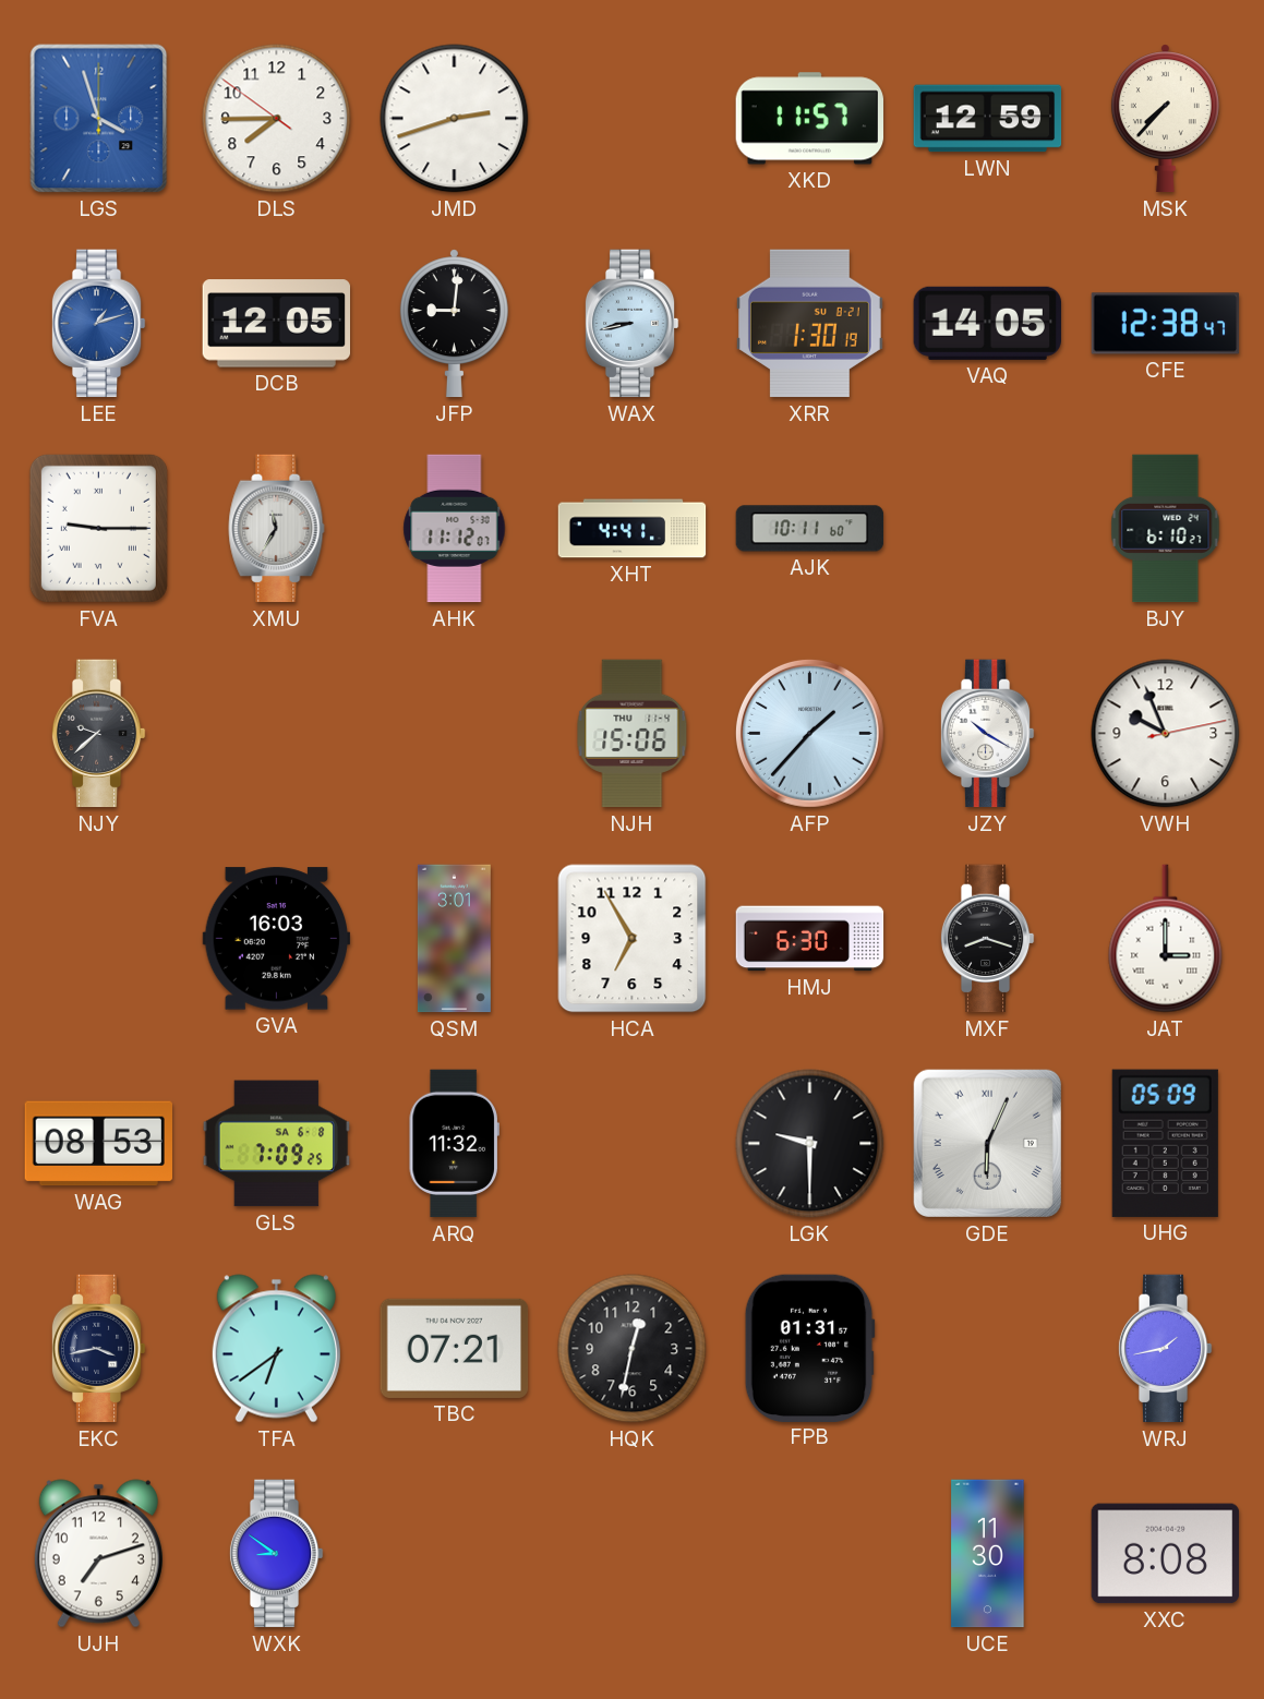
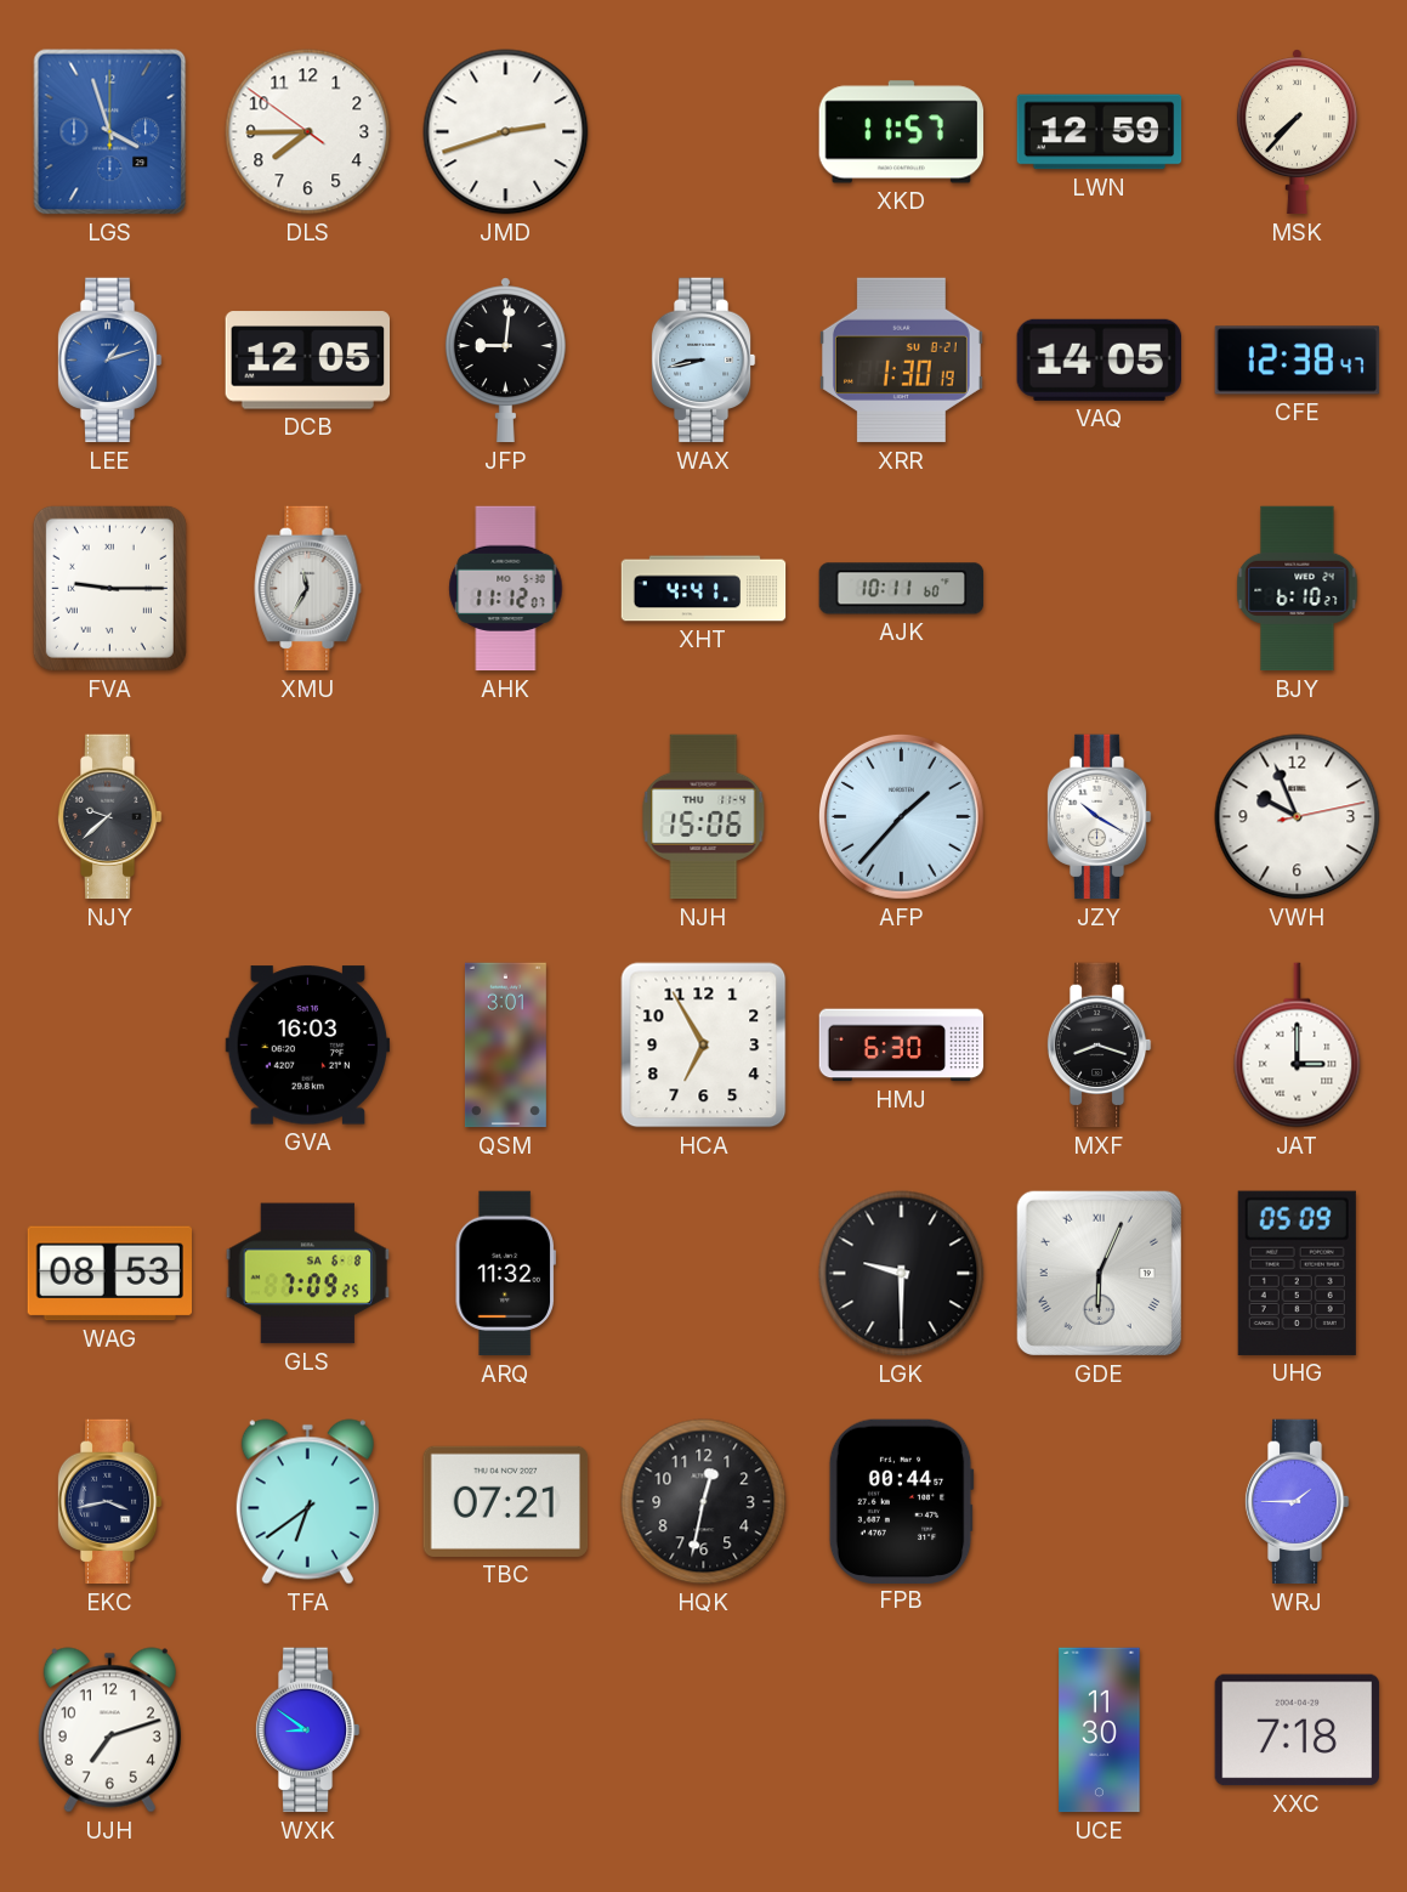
FPB: 01:31 -> 00:44
WRJ: 1:43 -> 1:45
XXC: 8:08 -> 7:18
